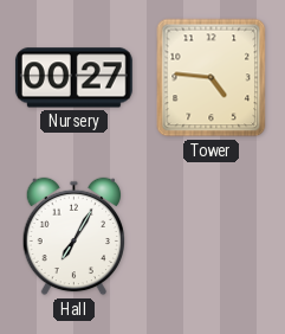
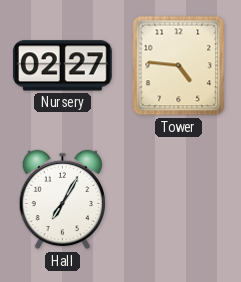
Nursery: 00:27 -> 02:27
